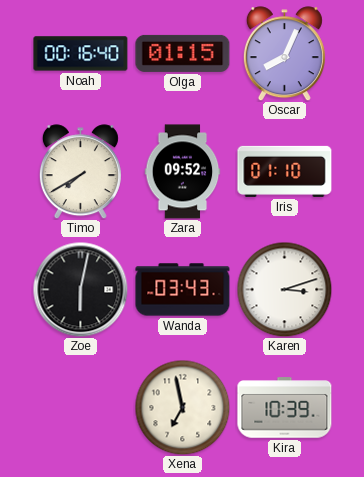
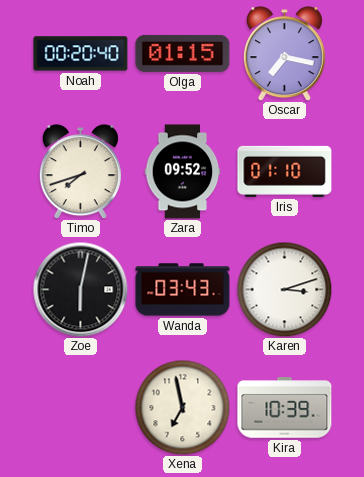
Noah: 00:16 -> 00:20
Oscar: 8:04 -> 7:17
Timo: 7:40 -> 7:42
